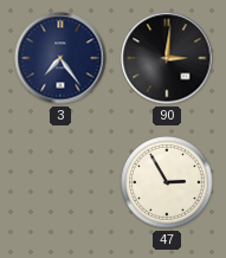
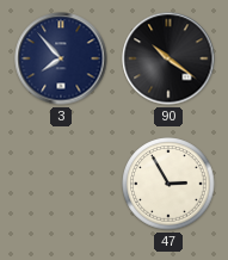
3: 7:24 -> 7:53
90: 3:01 -> 10:21
